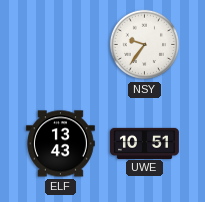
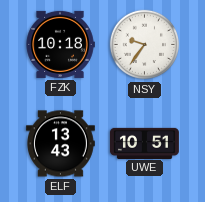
FZK: none -> 10:18
